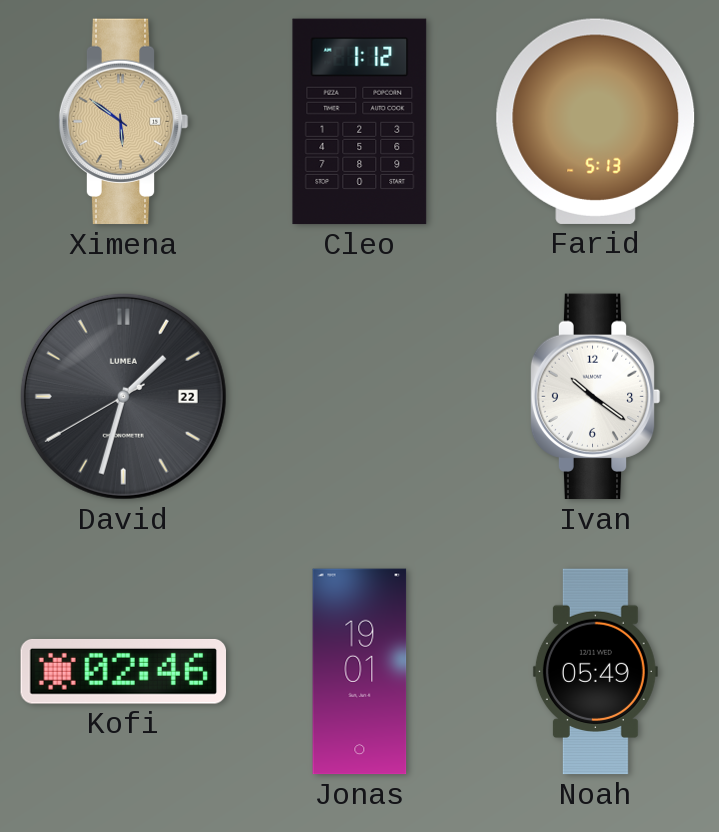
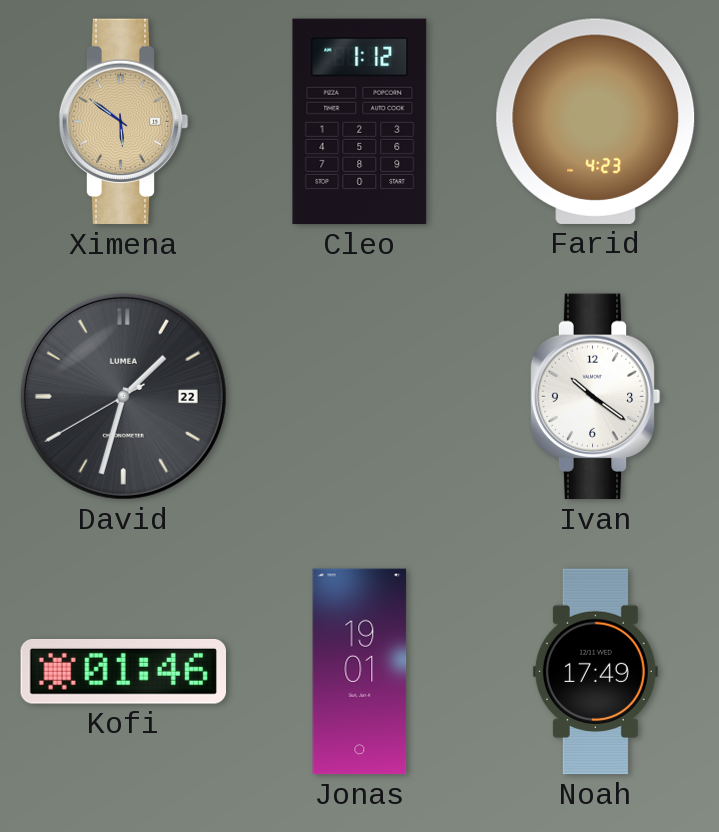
Farid: 5:13 -> 4:23
Kofi: 02:46 -> 01:46
Noah: 05:49 -> 17:49
